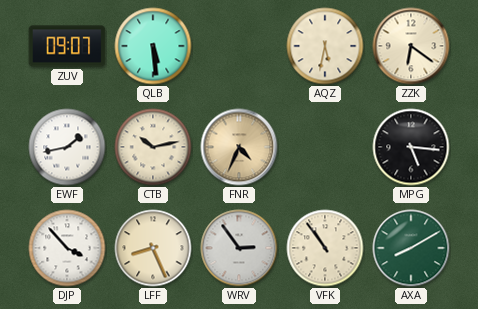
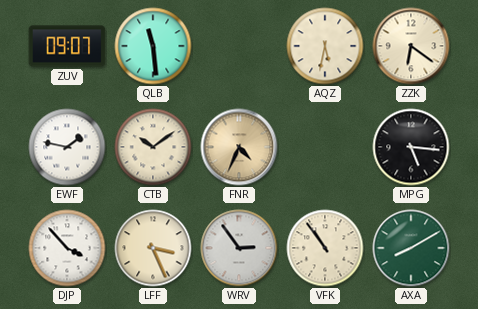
QLB: 5:29 -> 11:29
EWF: 1:43 -> 1:47
CTB: 10:13 -> 10:09
LFF: 8:26 -> 3:26
